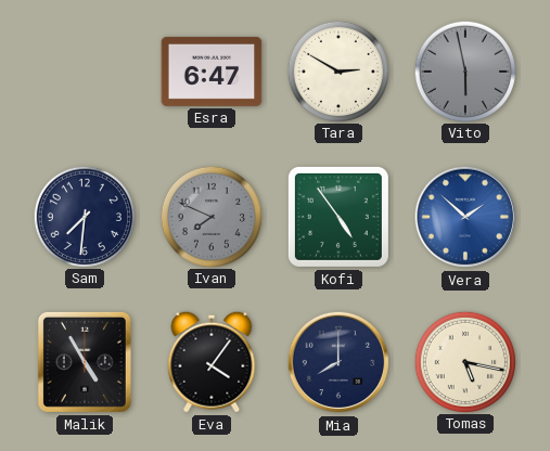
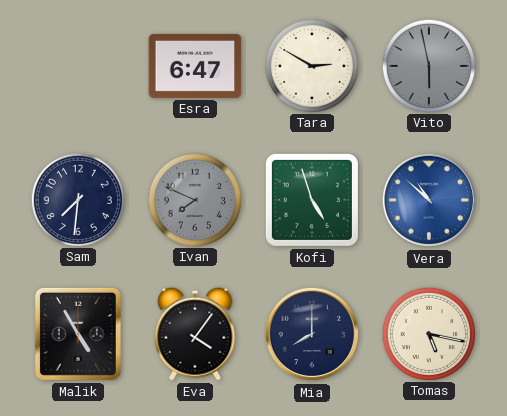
Kofi: 4:54 -> 4:57
Vera: 1:52 -> 10:52
